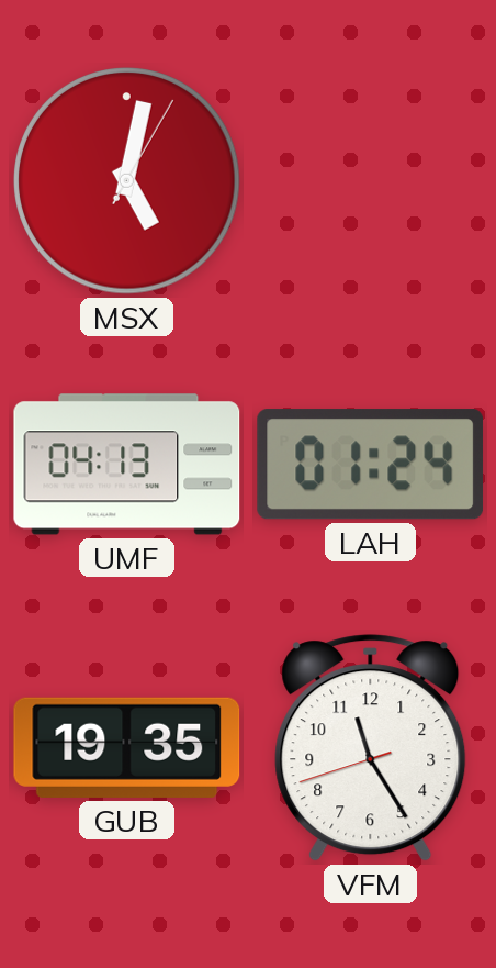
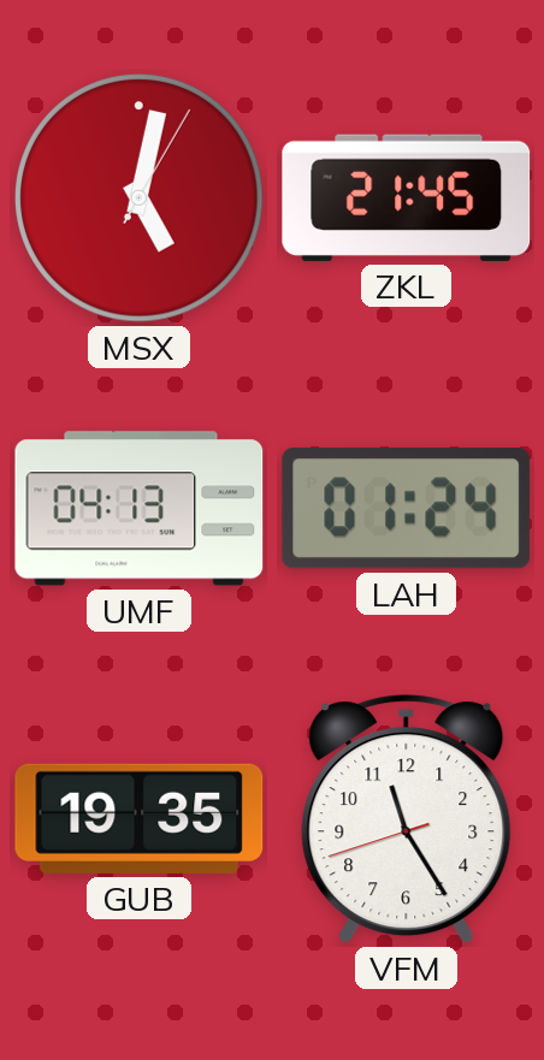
ZKL: none -> 21:45
